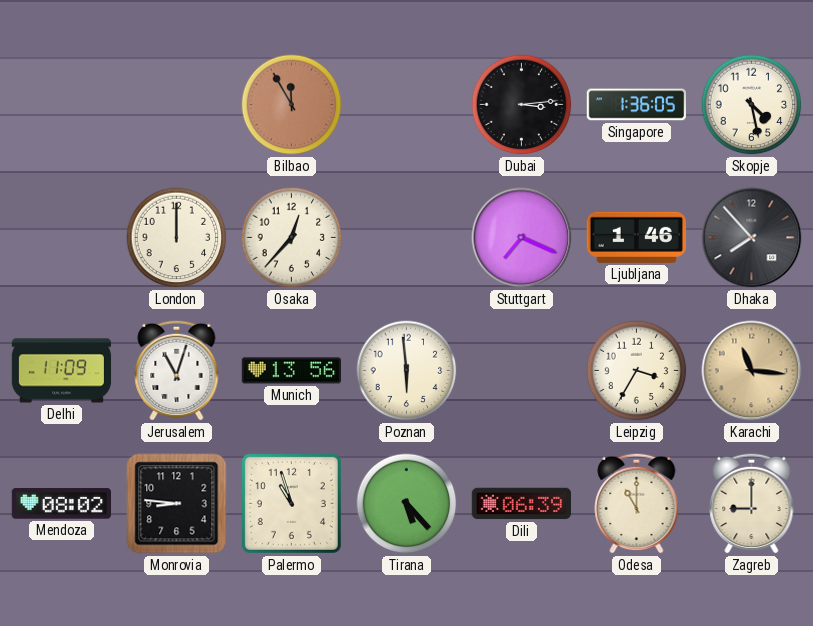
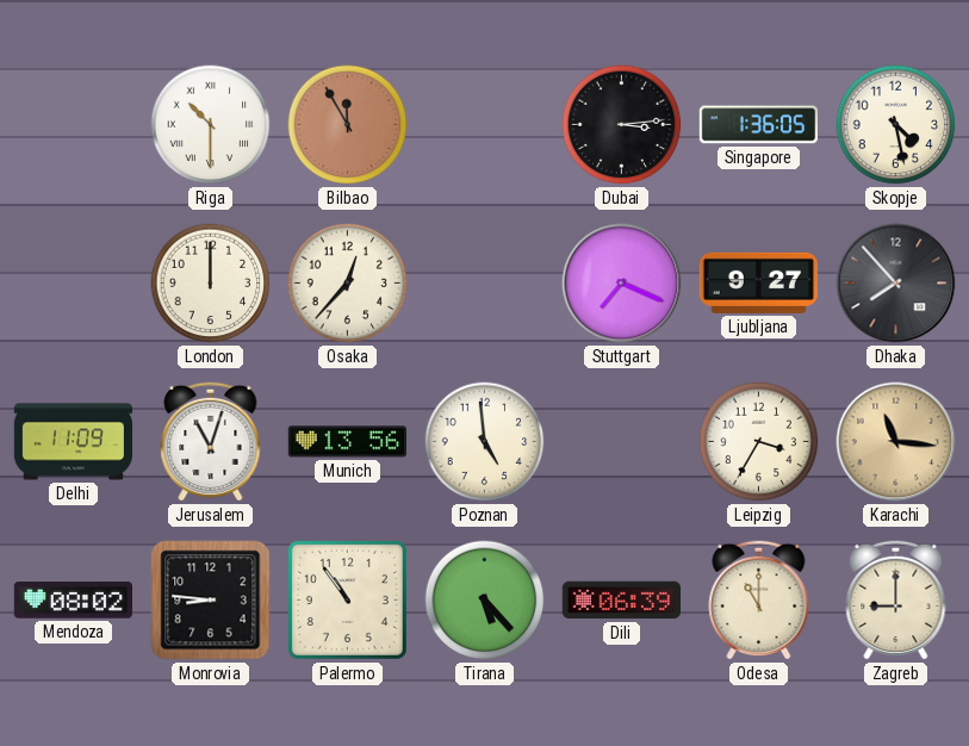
Riga: none -> 10:30
Ljubljana: 1:46 -> 9:27
Poznan: 5:59 -> 4:59
Palermo: 10:57 -> 10:54
